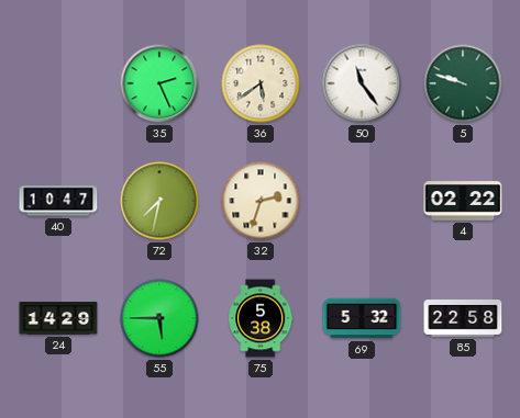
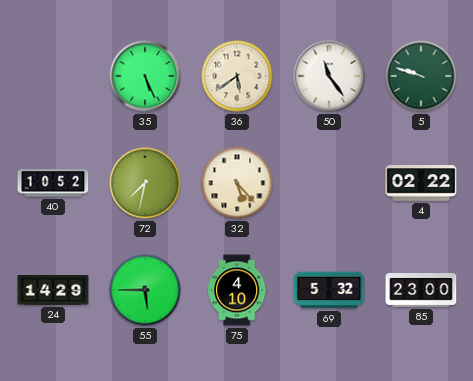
35: 2:26 -> 5:26
40: 10:47 -> 10:52
32: 2:33 -> 5:23
75: 5:38 -> 4:10
85: 22:58 -> 23:00
